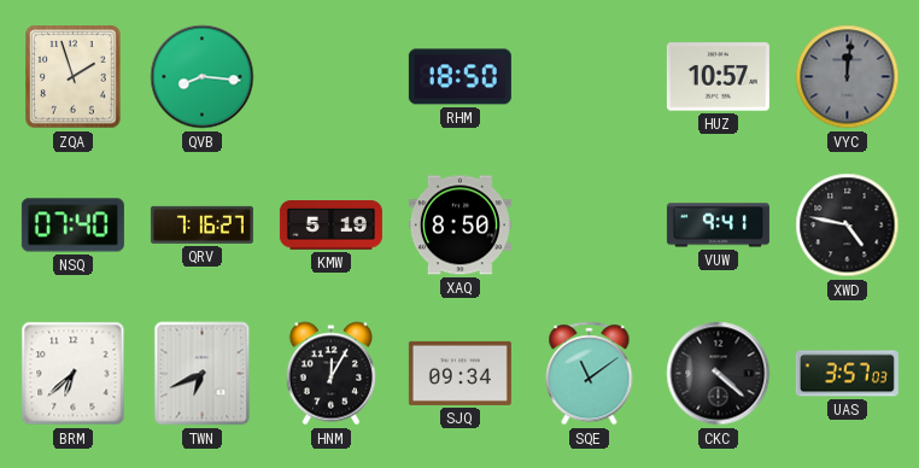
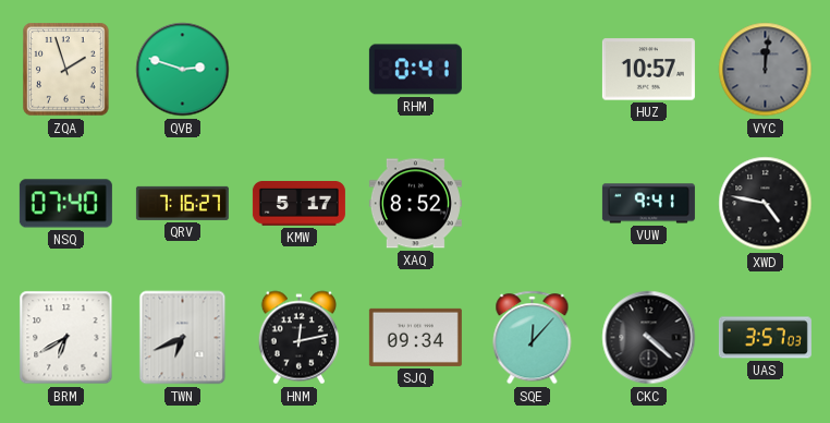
QVB: 8:16 -> 2:48
RHM: 18:50 -> 0:41
KMW: 5:19 -> 5:17
XAQ: 8:50 -> 8:52
BRM: 6:38 -> 6:40
HNM: 12:05 -> 12:13
SQE: 11:09 -> 12:07
